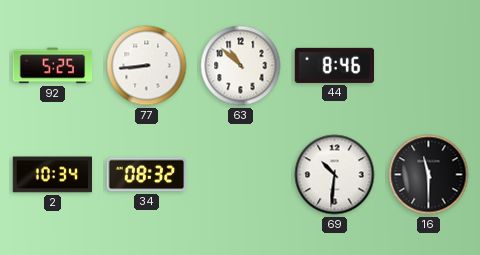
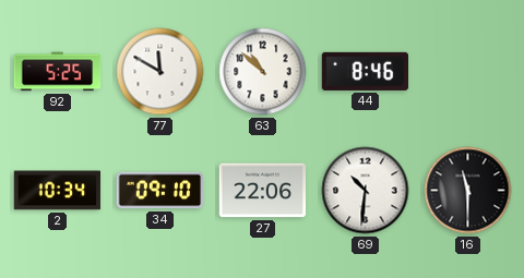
77: 8:44 -> 11:50
34: 08:32 -> 09:10
27: none -> 22:06
